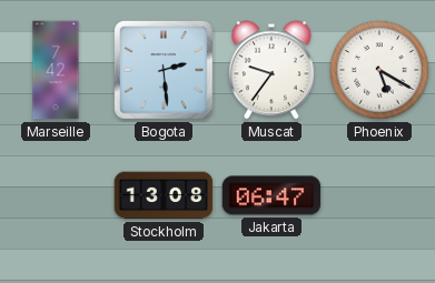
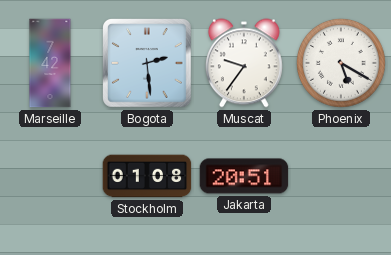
Stockholm: 13:08 -> 01:08
Jakarta: 06:47 -> 20:51
